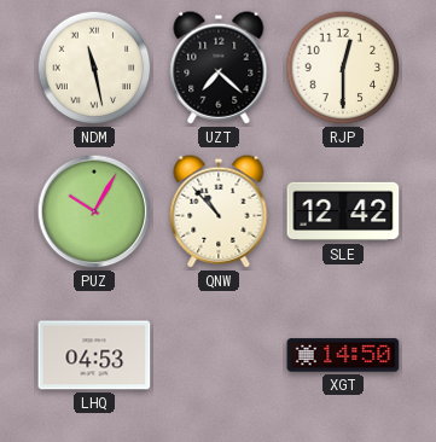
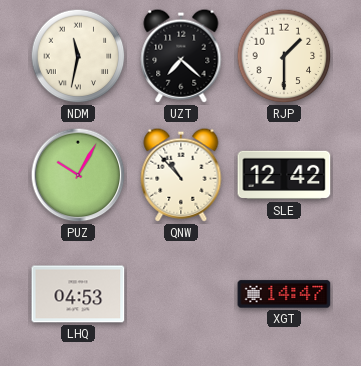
NDM: 11:28 -> 11:32
RJP: 12:30 -> 1:30
XGT: 14:50 -> 14:47
